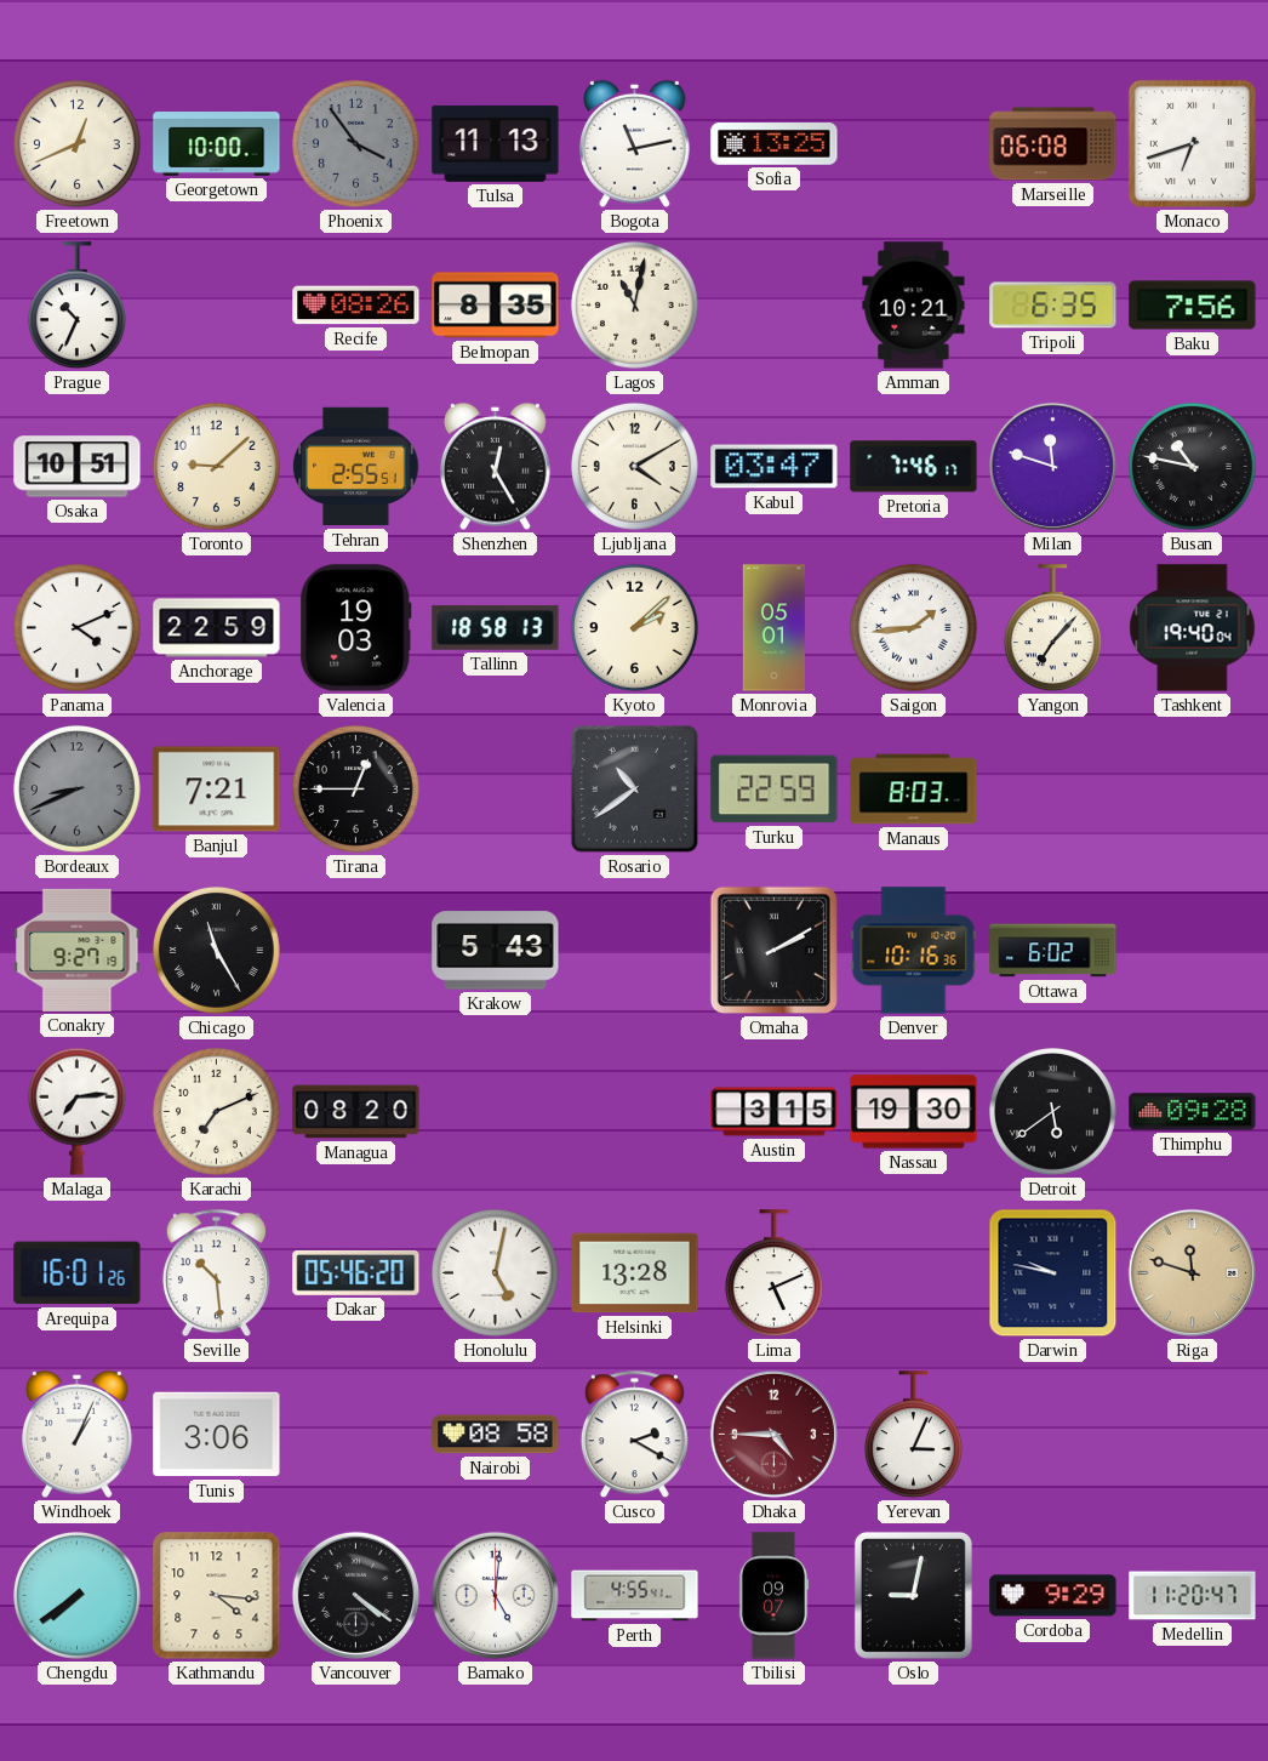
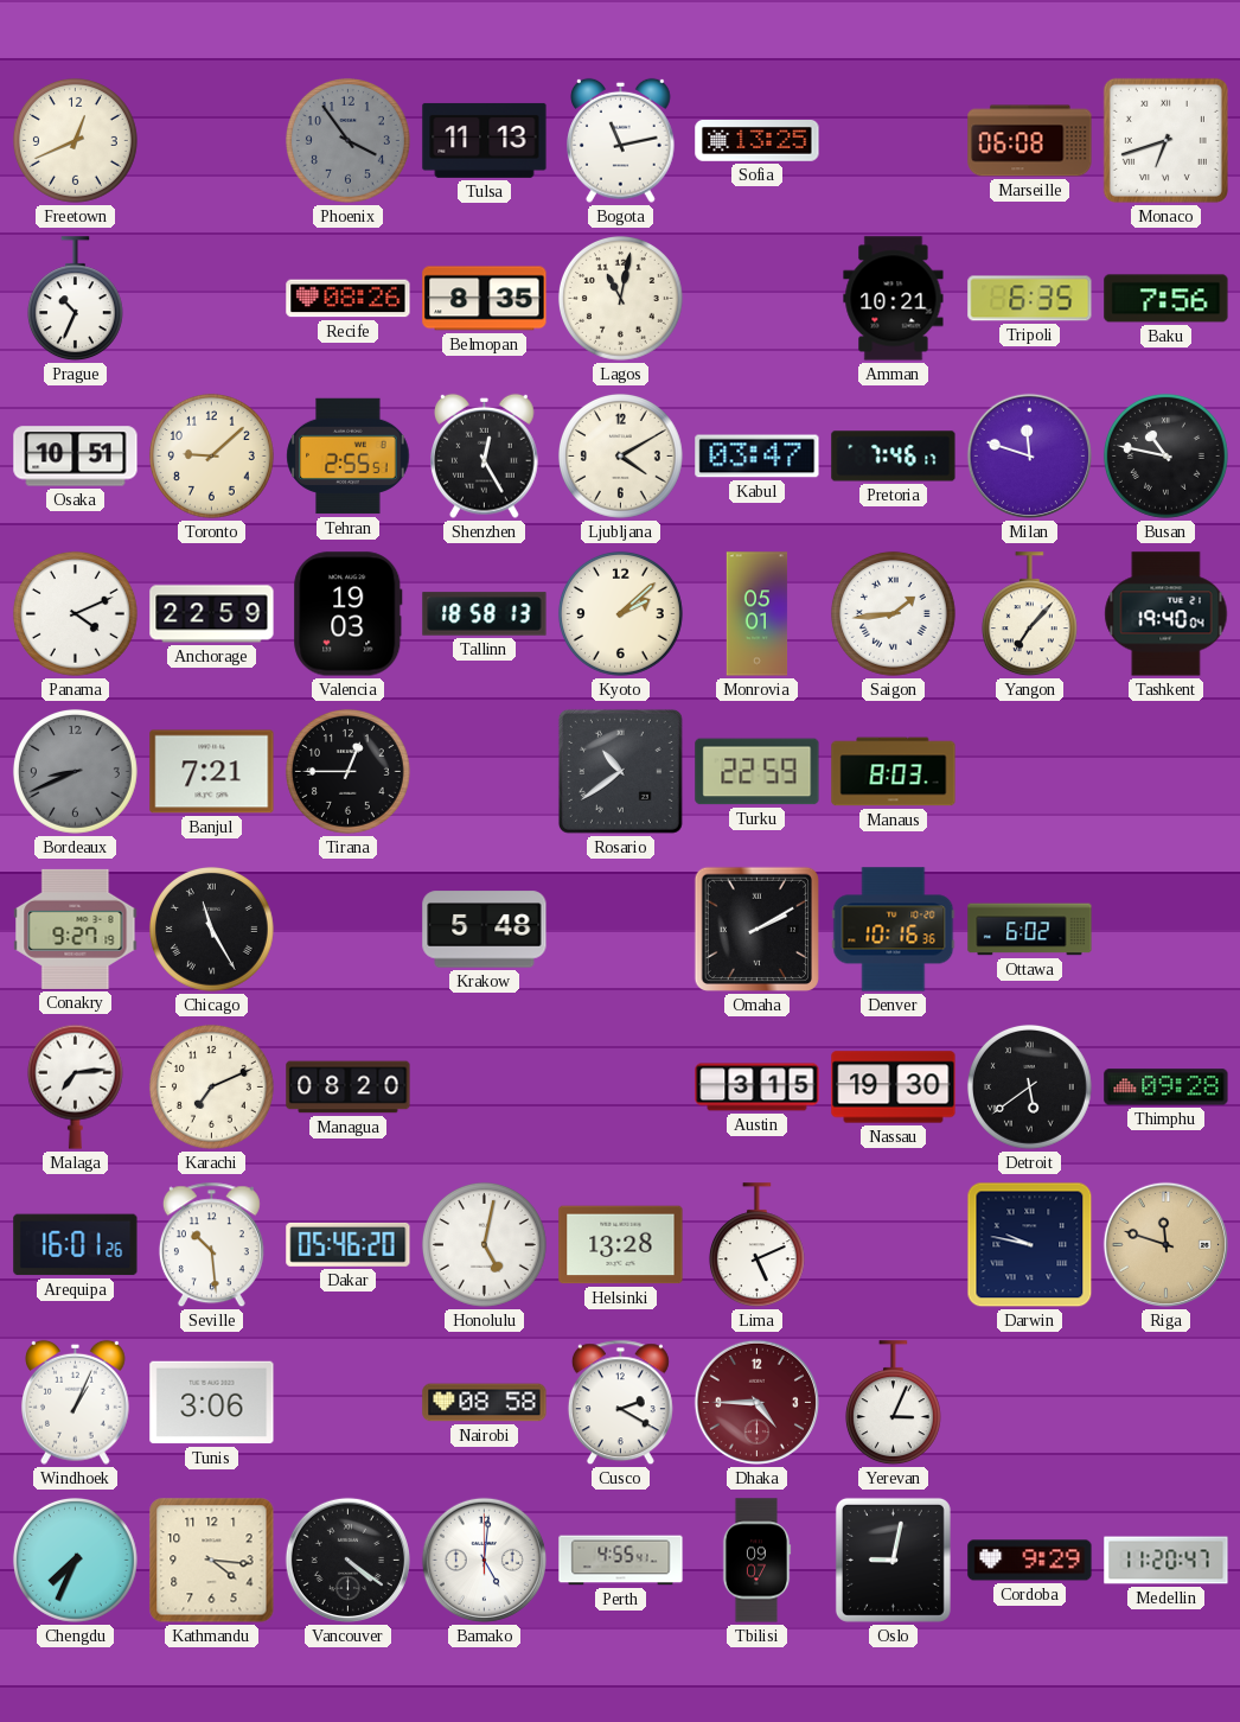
Georgetown: 10:00 -> none
Krakow: 5:43 -> 5:48
Chengdu: 7:39 -> 7:34
